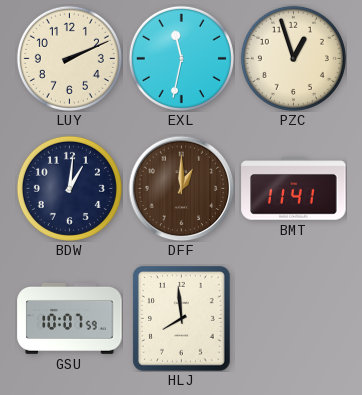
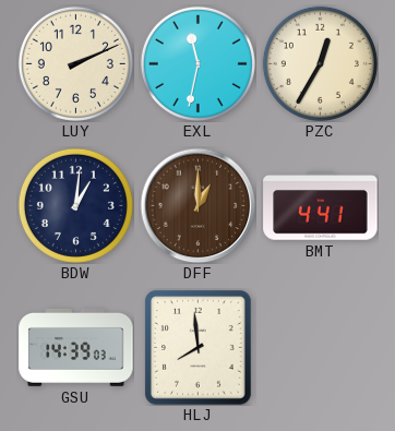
PZC: 12:57 -> 12:35
BMT: 11:41 -> 4:41
GSU: 10:07 -> 14:39
